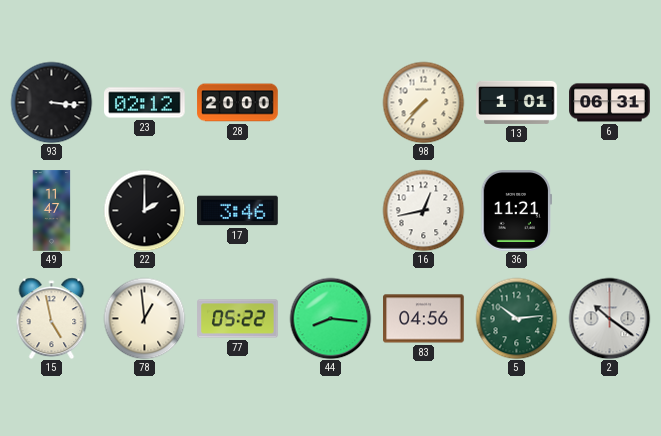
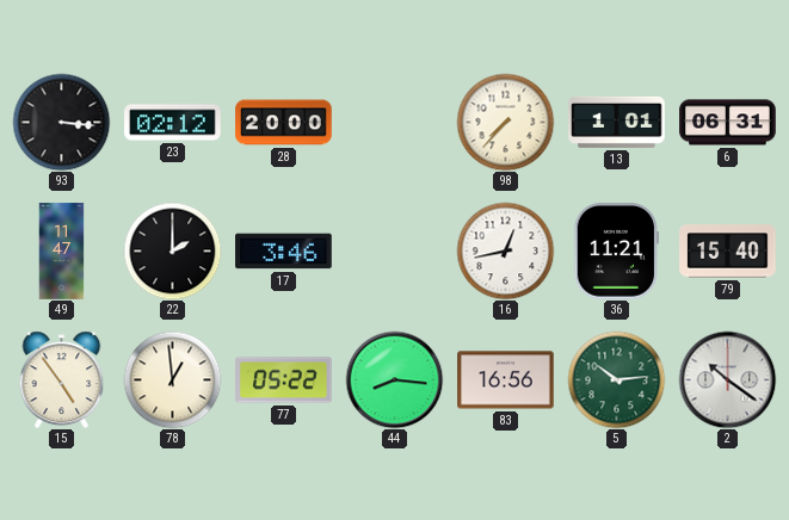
79: none -> 15:40
15: 4:58 -> 4:54
83: 04:56 -> 16:56
